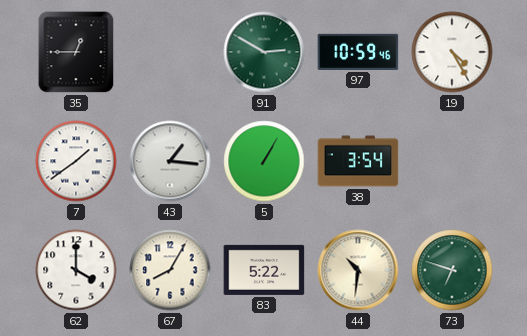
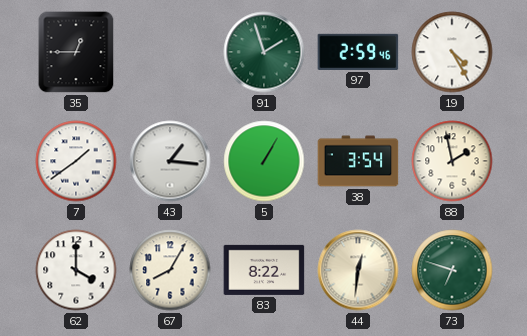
91: 2:50 -> 1:57
97: 10:59 -> 2:59
88: none -> 1:58
83: 5:22 -> 8:22
44: 10:31 -> 12:31
